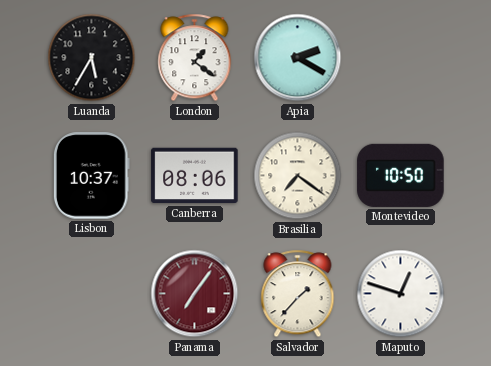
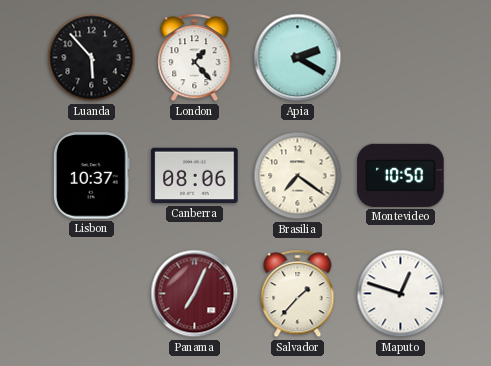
Luanda: 5:35 -> 5:53
London: 1:21 -> 1:23
Panama: 7:06 -> 7:04
